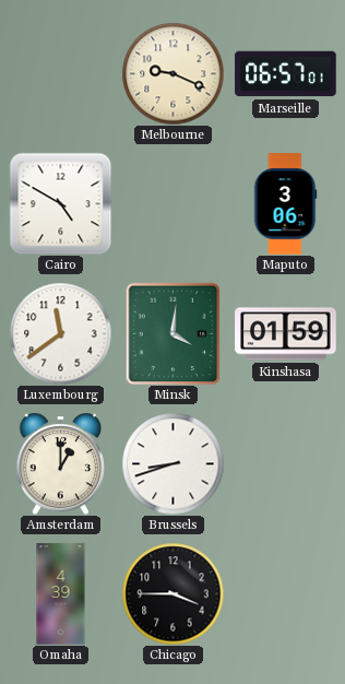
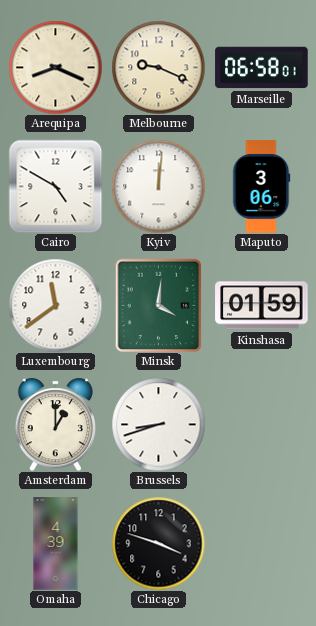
Arequipa: none -> 8:19
Marseille: 06:57 -> 06:58
Kyiv: none -> 12:01
Chicago: 3:45 -> 3:48
